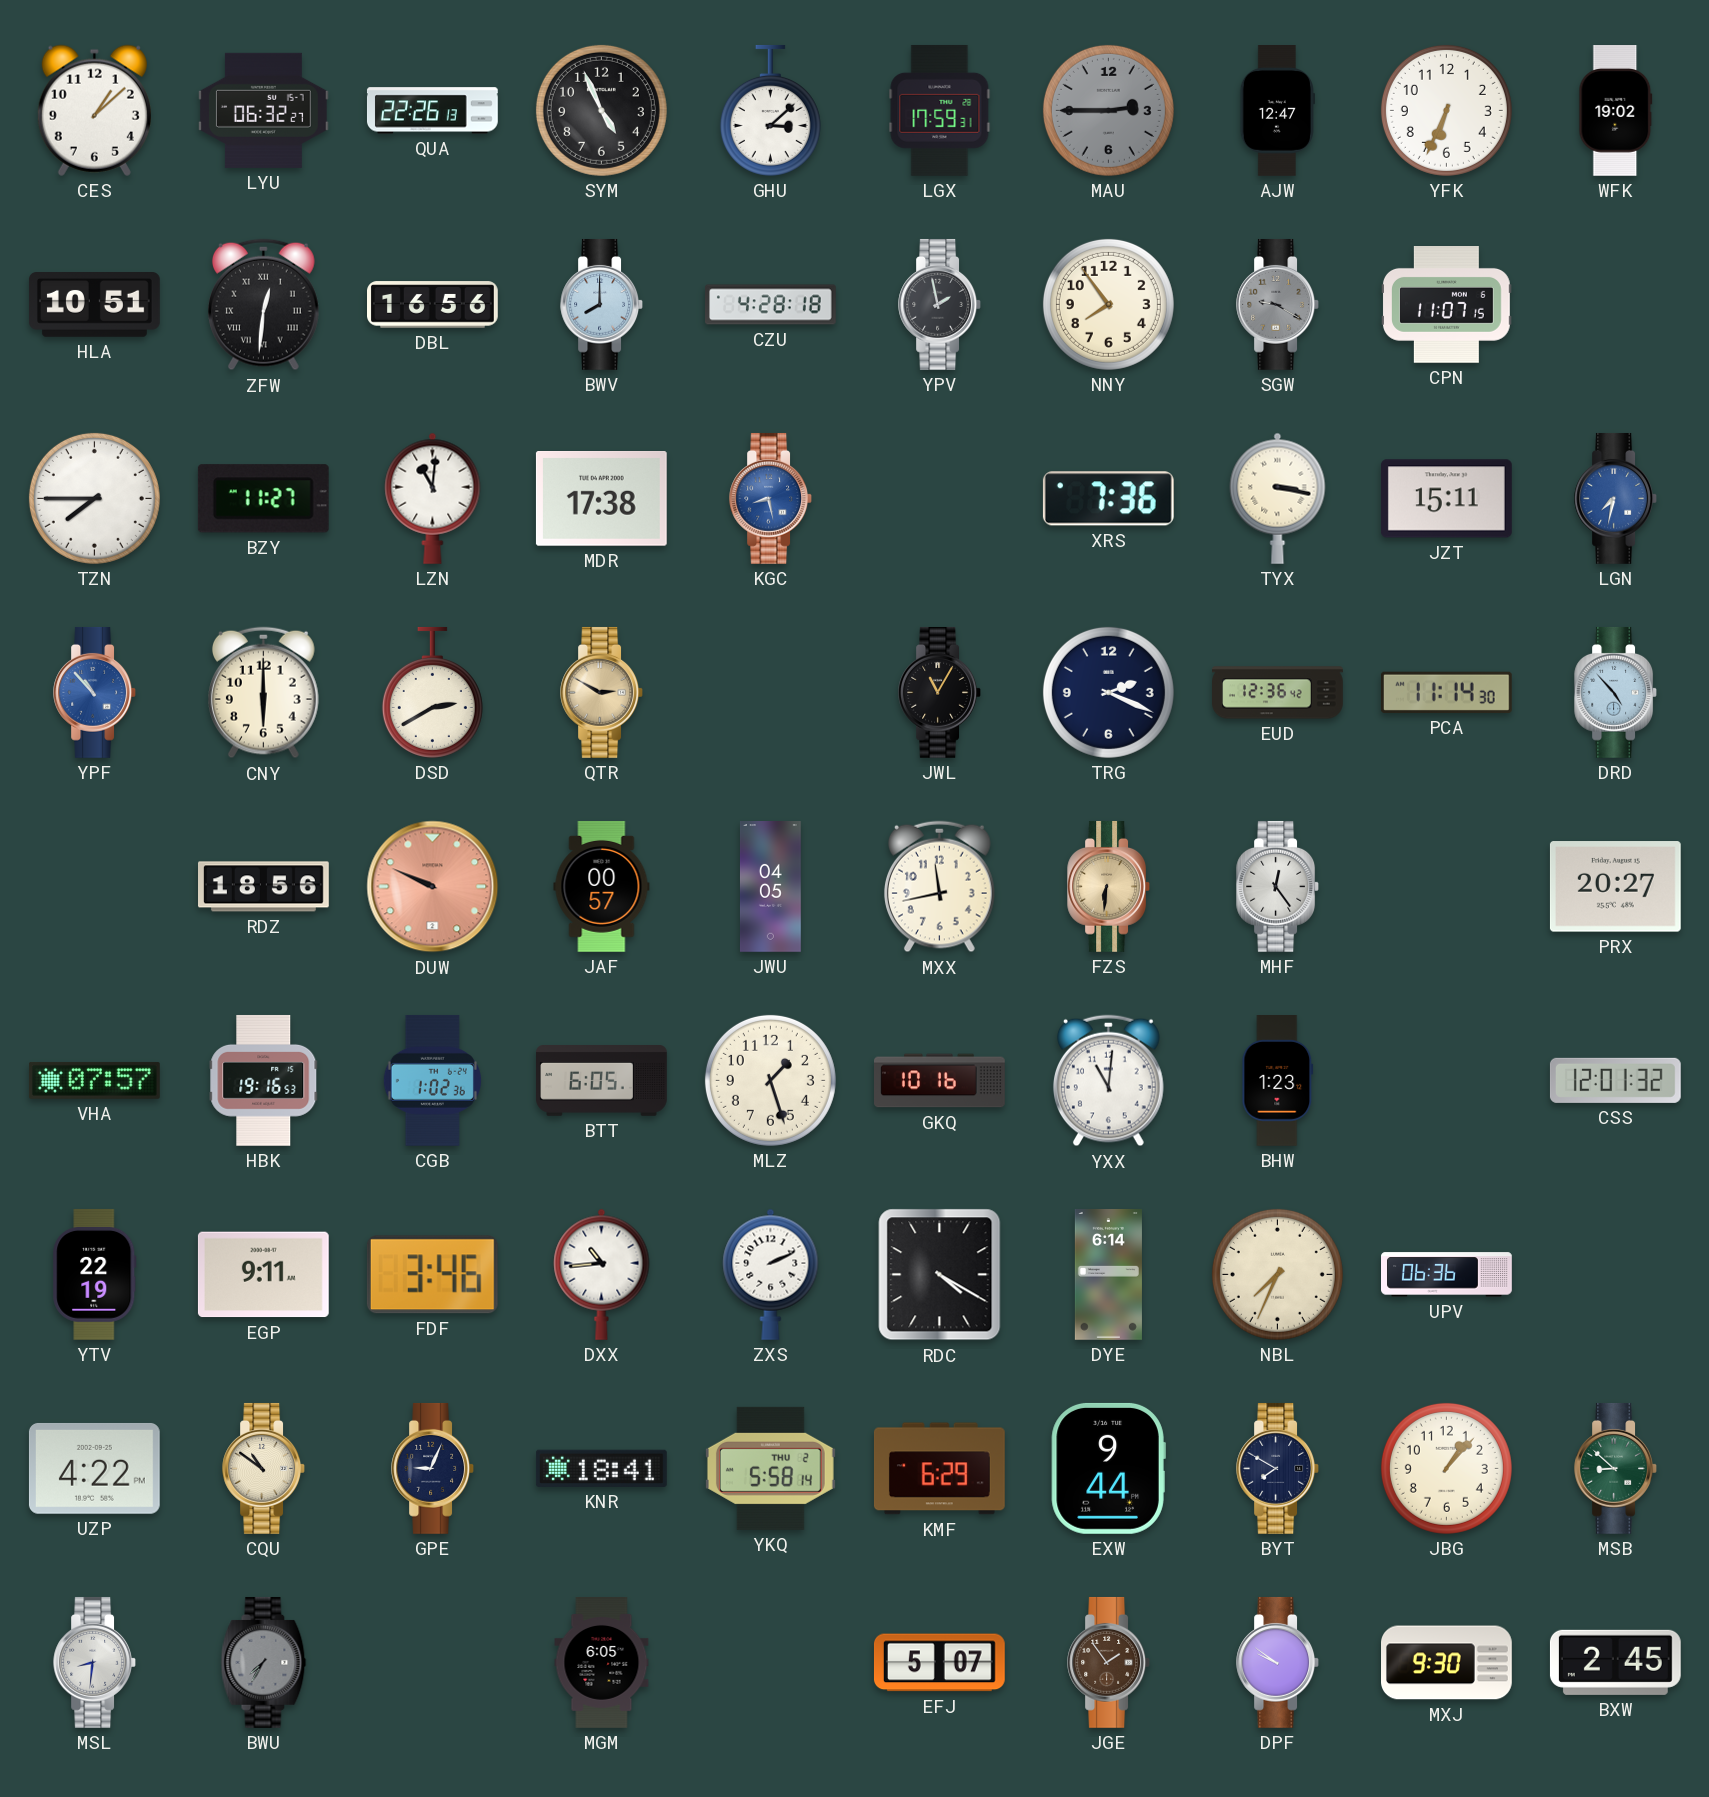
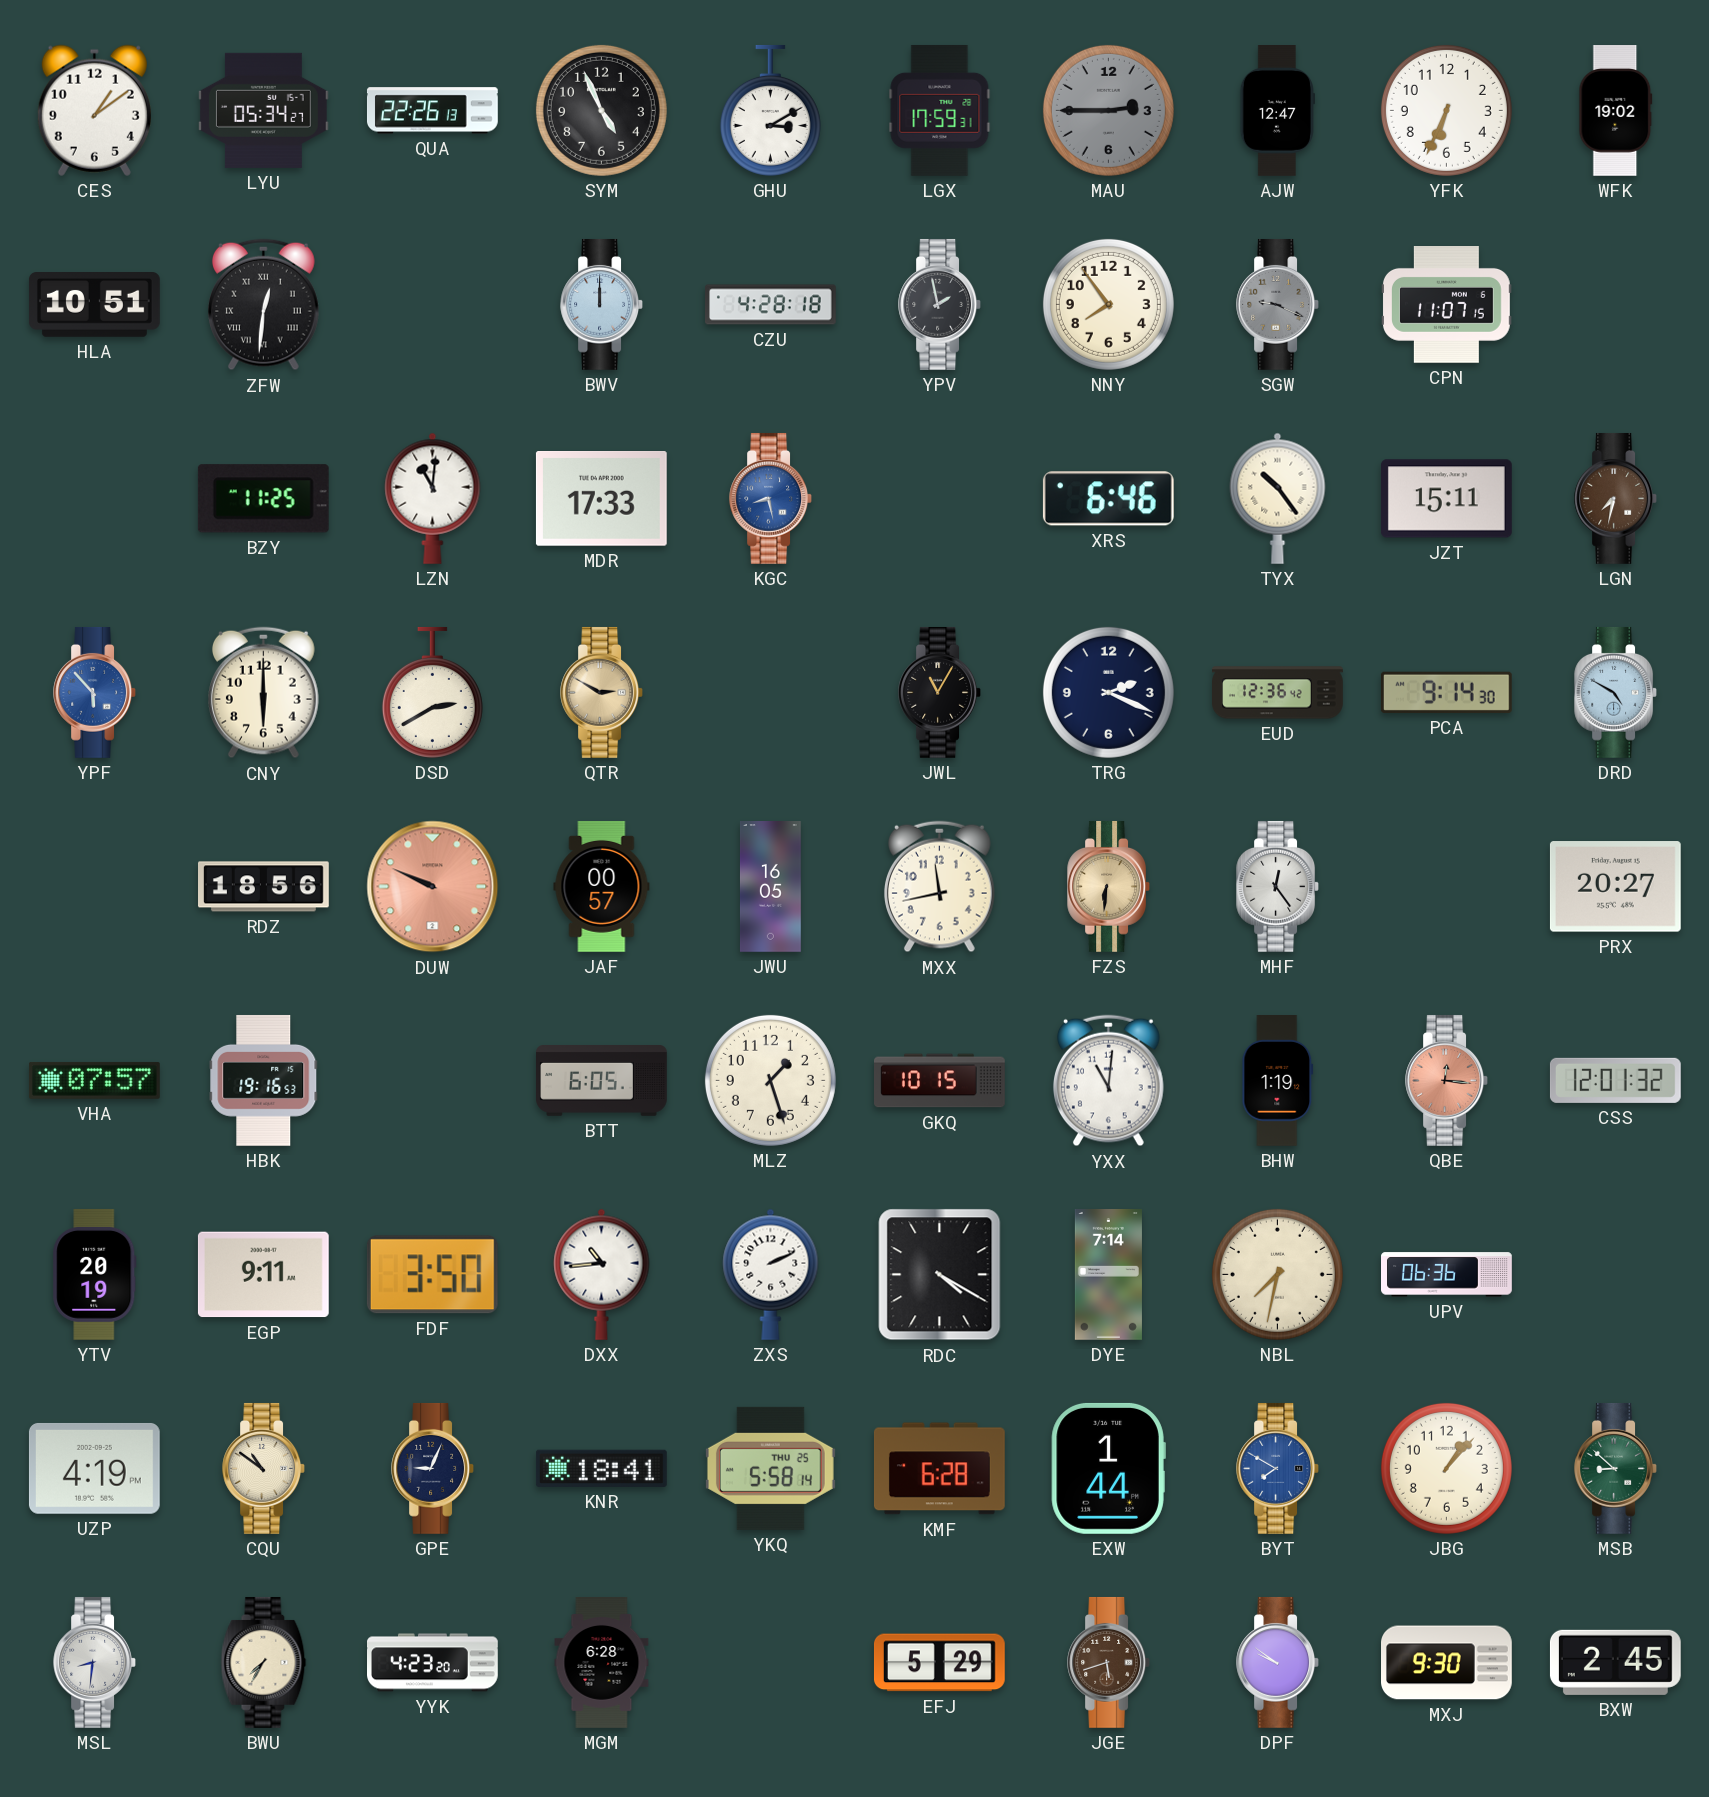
CES: 1:08 -> 1:09
LYU: 06:32 -> 05:34
GHU: 3:08 -> 3:10
DBL: 16:56 -> none
BWV: 8:00 -> 12:00
SGW: 9:20 -> 9:19
TZN: 7:45 -> none
BZY: 11:27 -> 11:25
MDR: 17:38 -> 17:33
XRS: 7:36 -> 6:46
TYX: 3:17 -> 10:24
LGN dial: blue -> brown
YPF: 10:53 -> 5:53
PCA: 11:14 -> 9:14
DRD: 4:53 -> 4:50
JWU: 04:05 -> 16:05
CGB: 1:02 -> none
GKQ: 10:16 -> 10:15
BHW: 1:23 -> 1:19
QBE: none -> 12:16
YTV: 22:19 -> 20:19
FDF: 3:46 -> 3:50
DYE: 6:14 -> 7:14
NBL: 7:34 -> 7:32
UZP: 4:22 -> 4:19
YKQ date: THU 2 -> THU 25
KMF: 6:29 -> 6:28
EXW: 9:44 -> 1:44
BYT dial: navy -> blue
BWU dial: grey -> cream
YYK: none -> 4:23
MGM: 6:05 -> 6:28
EFJ: 5:07 -> 5:29
JGE: 1:54 -> 5:42
